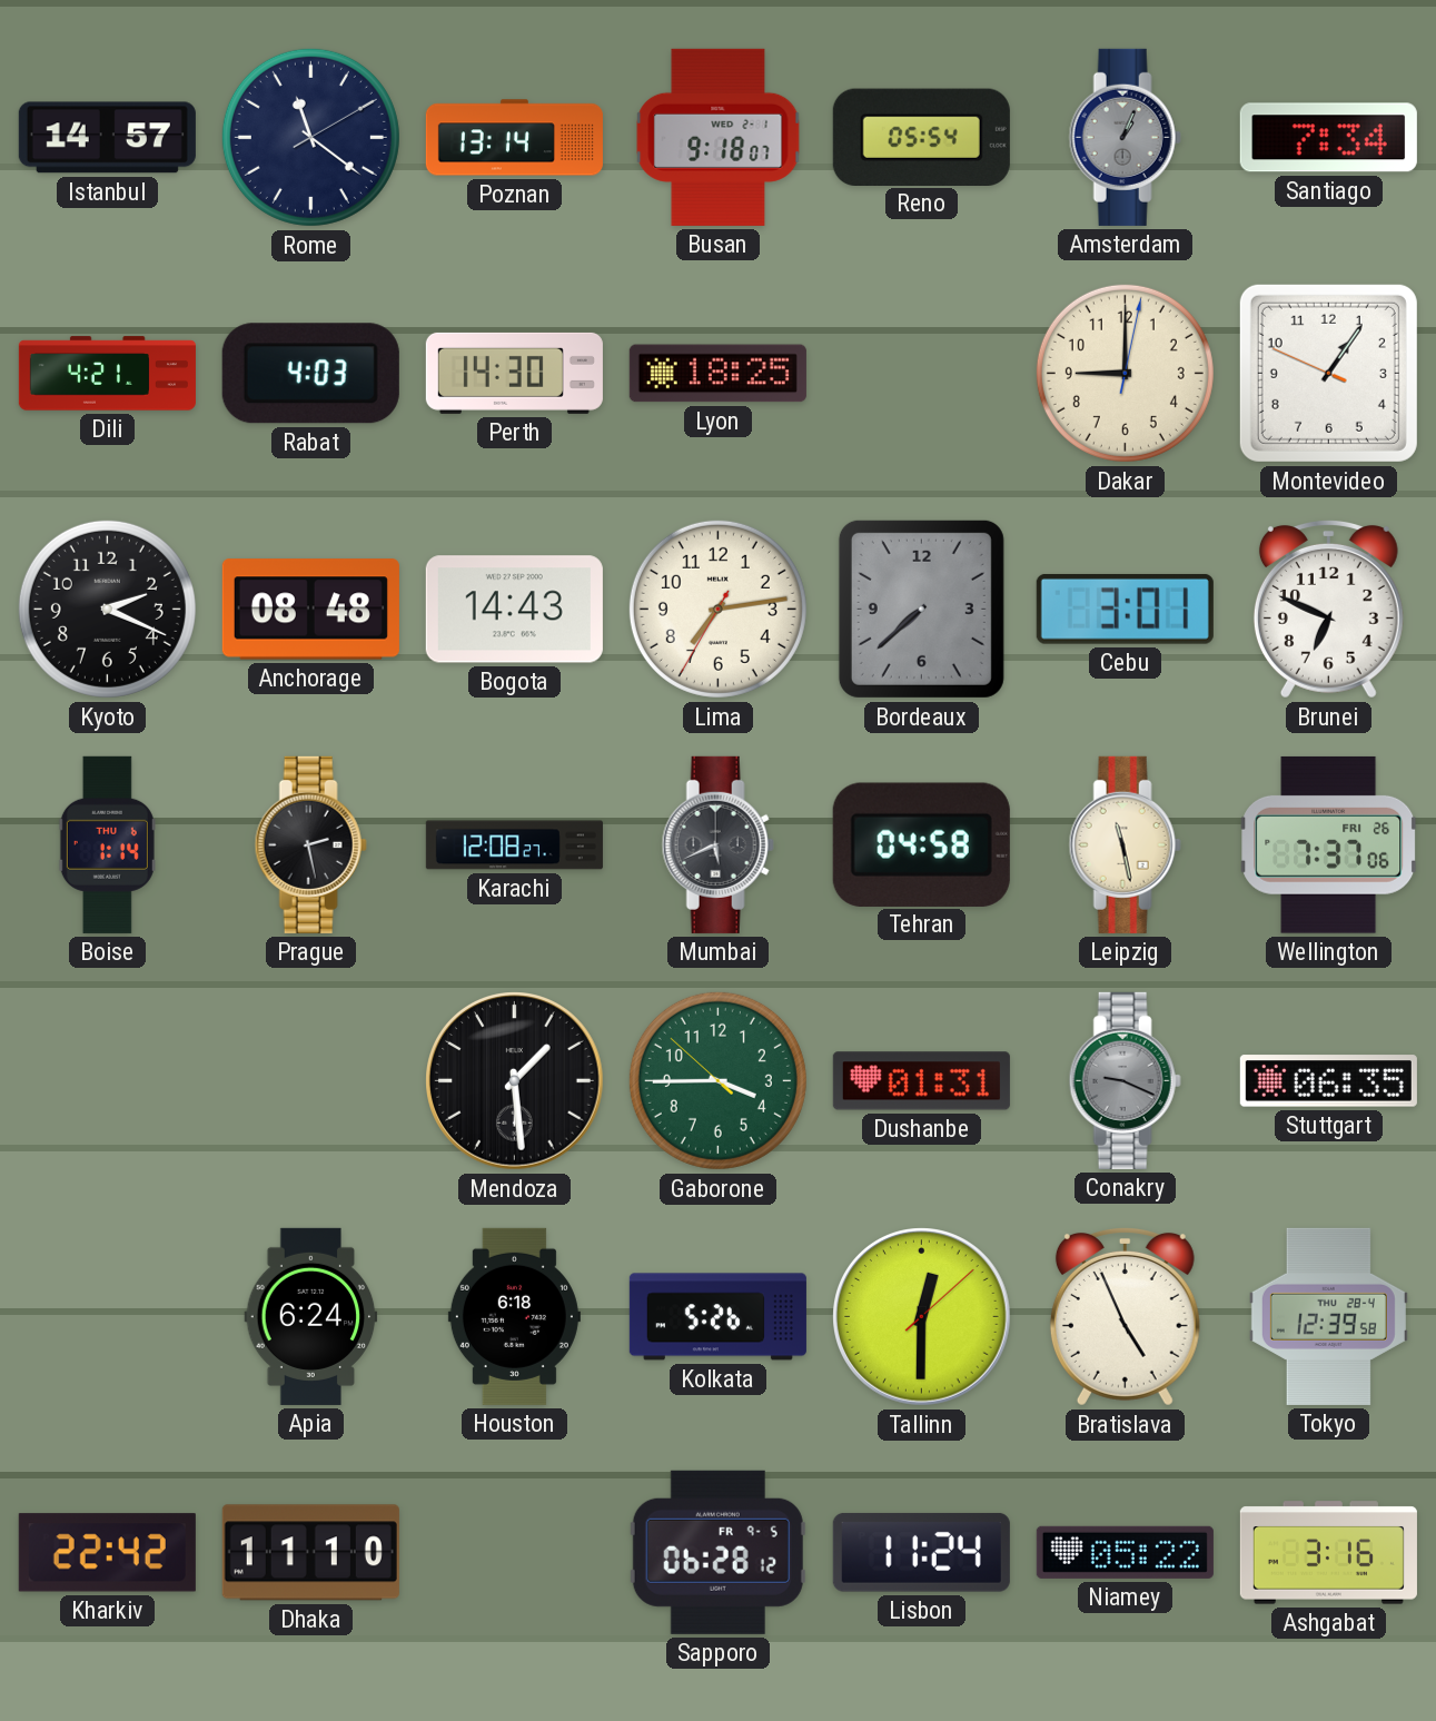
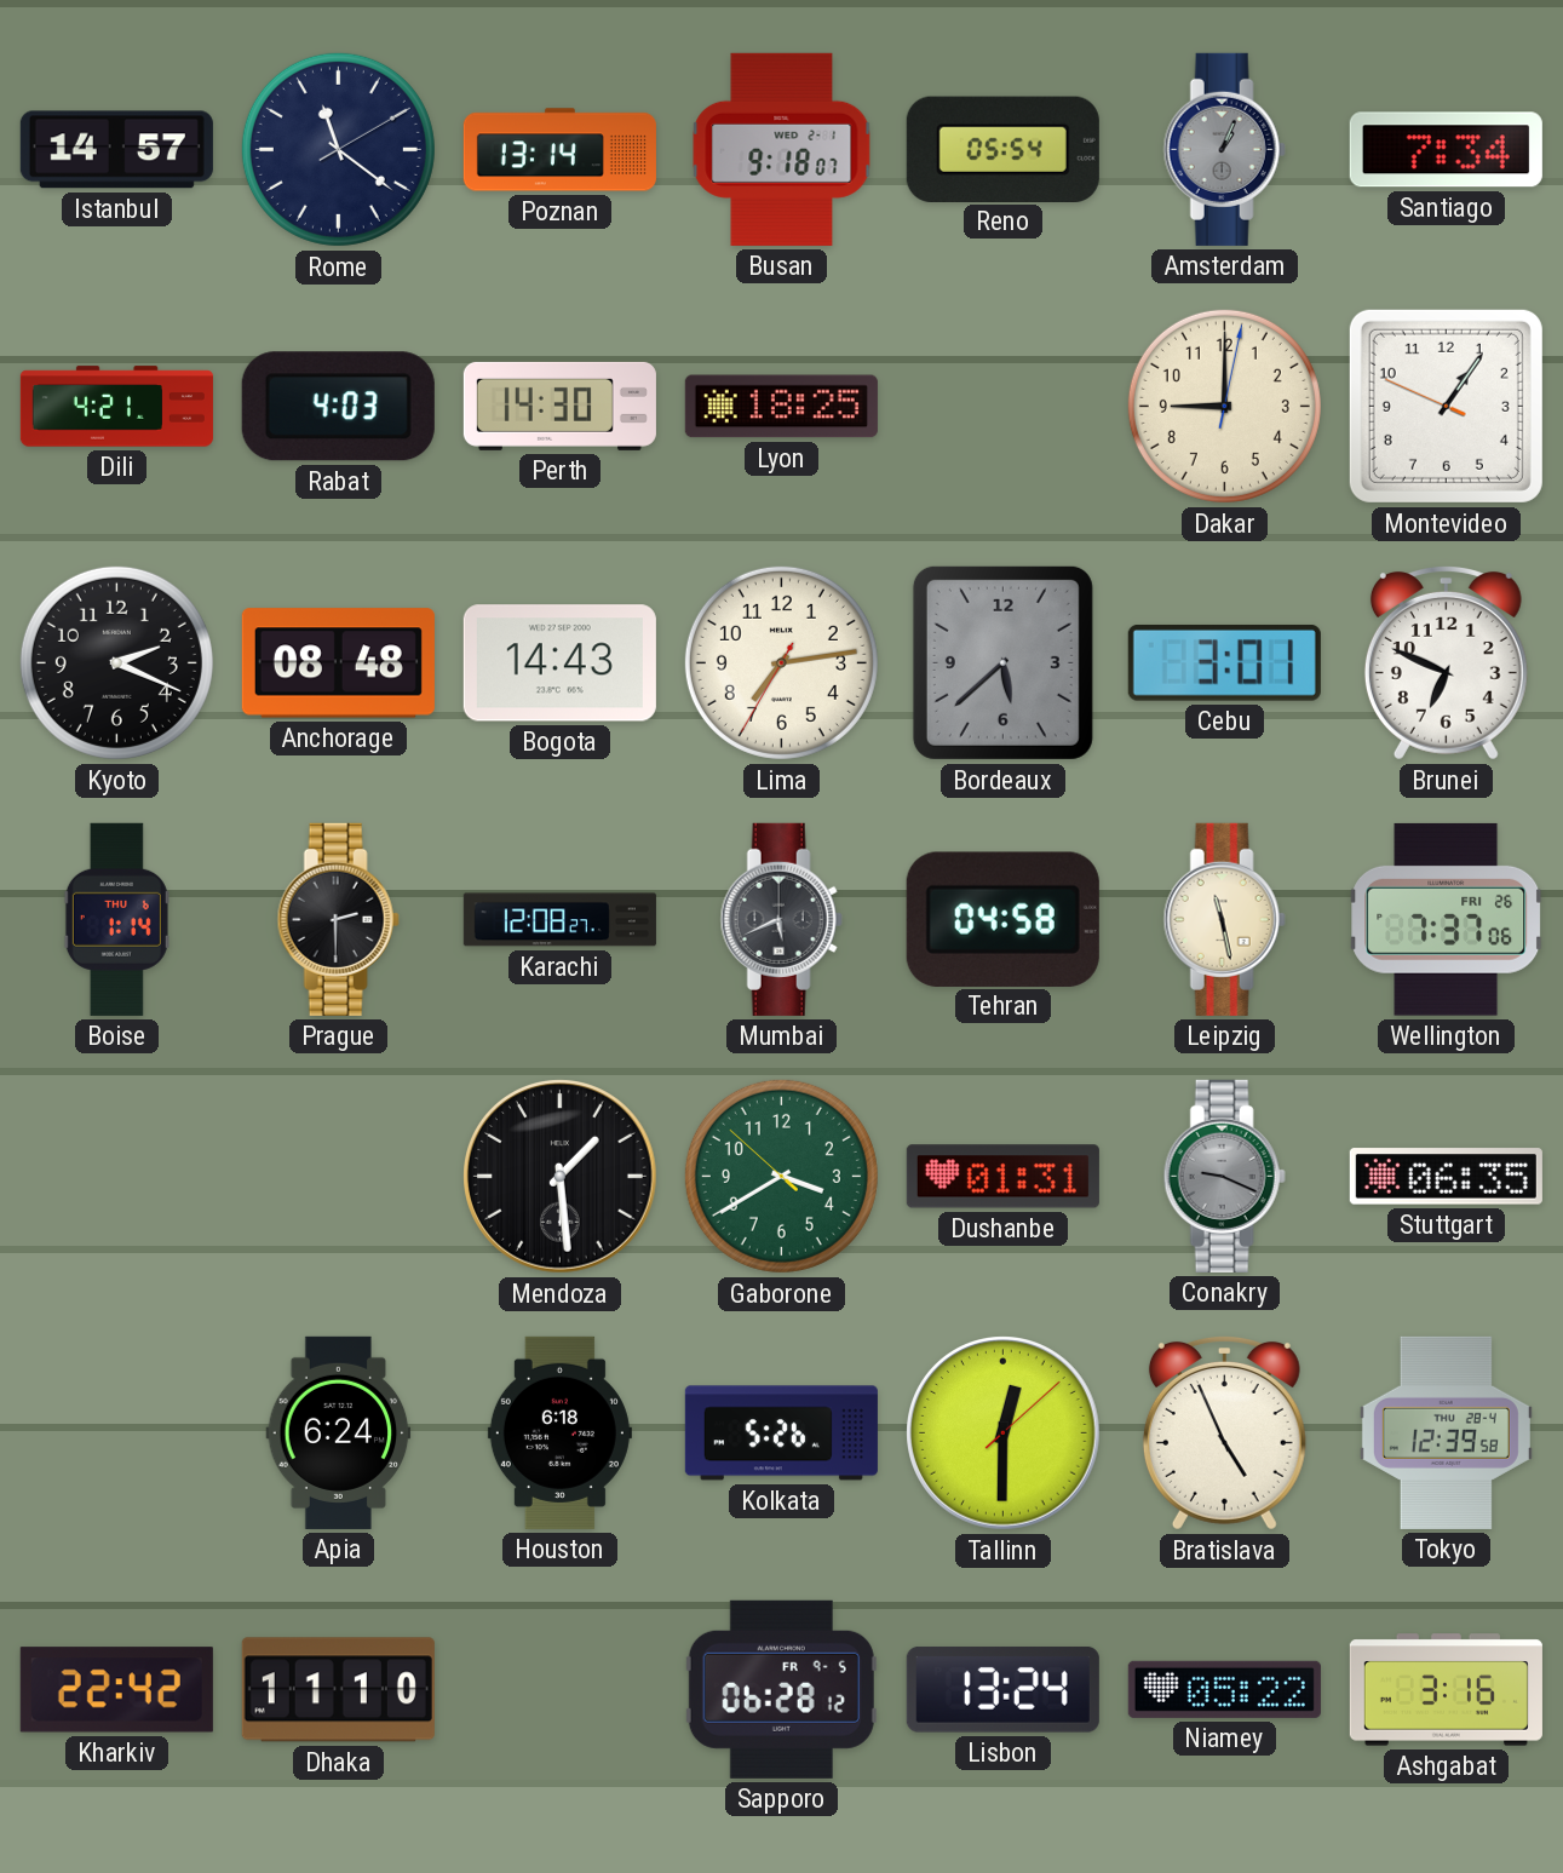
Bordeaux: 7:38 -> 5:38
Prague: 2:28 -> 2:30
Gaborone: 3:44 -> 3:39
Lisbon: 11:24 -> 13:24
